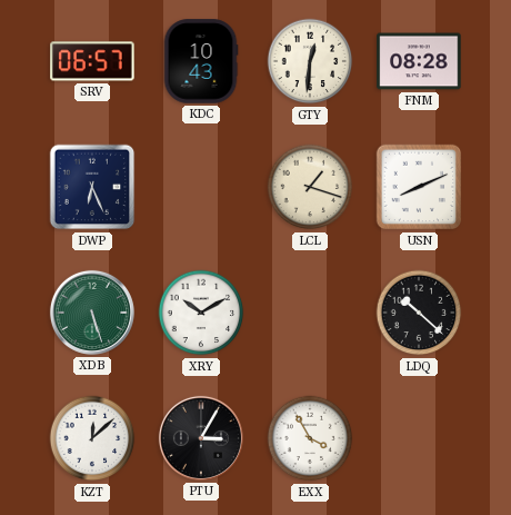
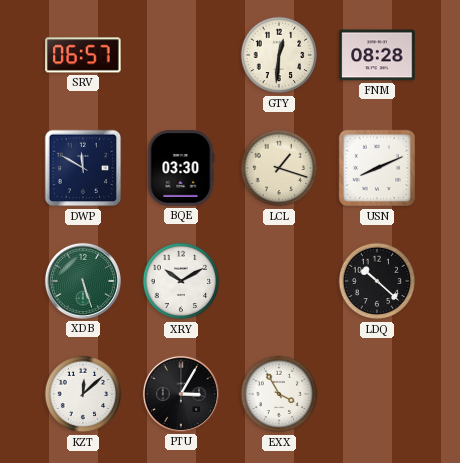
KDC: 10:43 -> none
DWP: 6:26 -> 11:50
BQE: none -> 03:30
